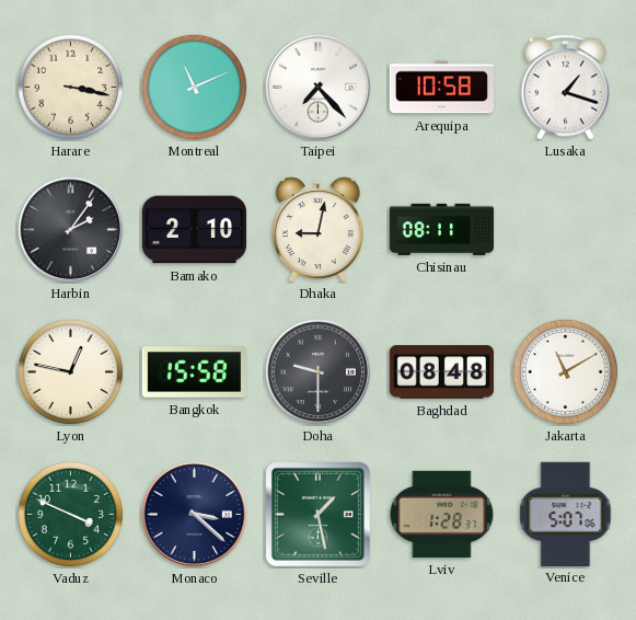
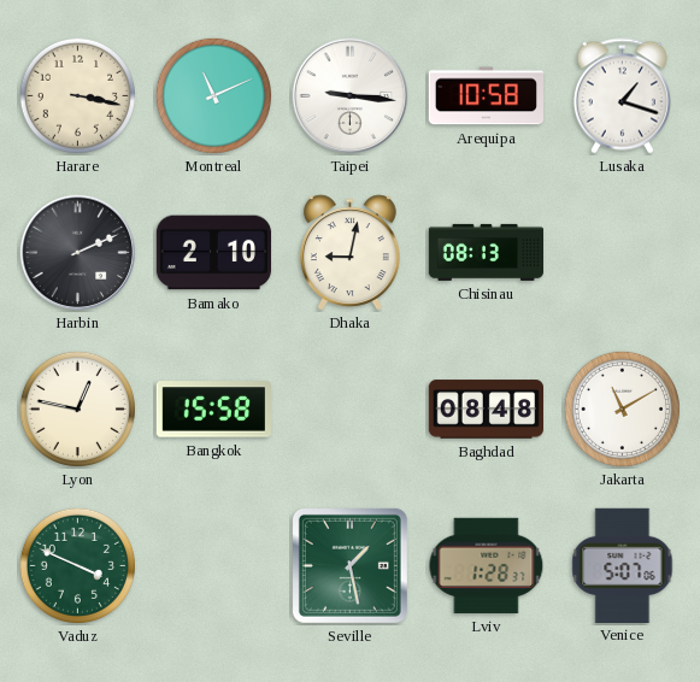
Taipei: 7:23 -> 9:16
Harbin: 2:06 -> 2:11
Chisinau: 08:11 -> 08:13
Doha: 9:30 -> none
Monaco: 3:22 -> none
